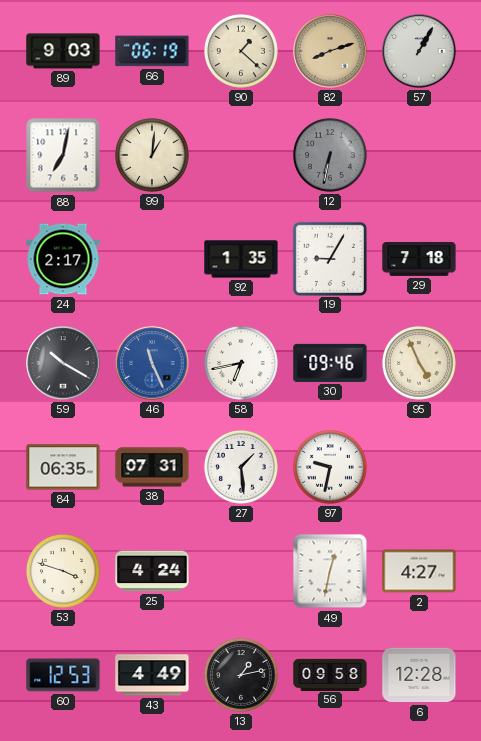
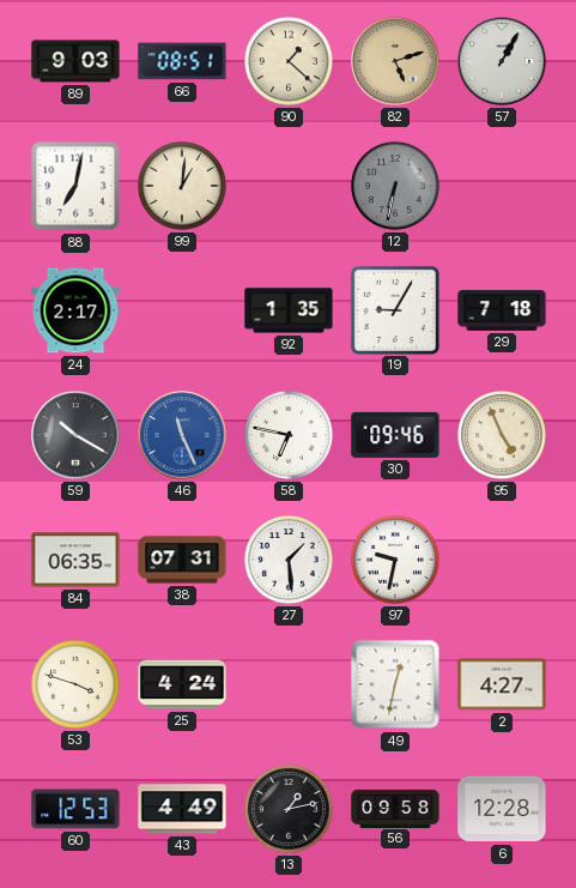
66: 06:19 -> 08:51
82: 8:12 -> 5:12
58: 6:43 -> 6:47
